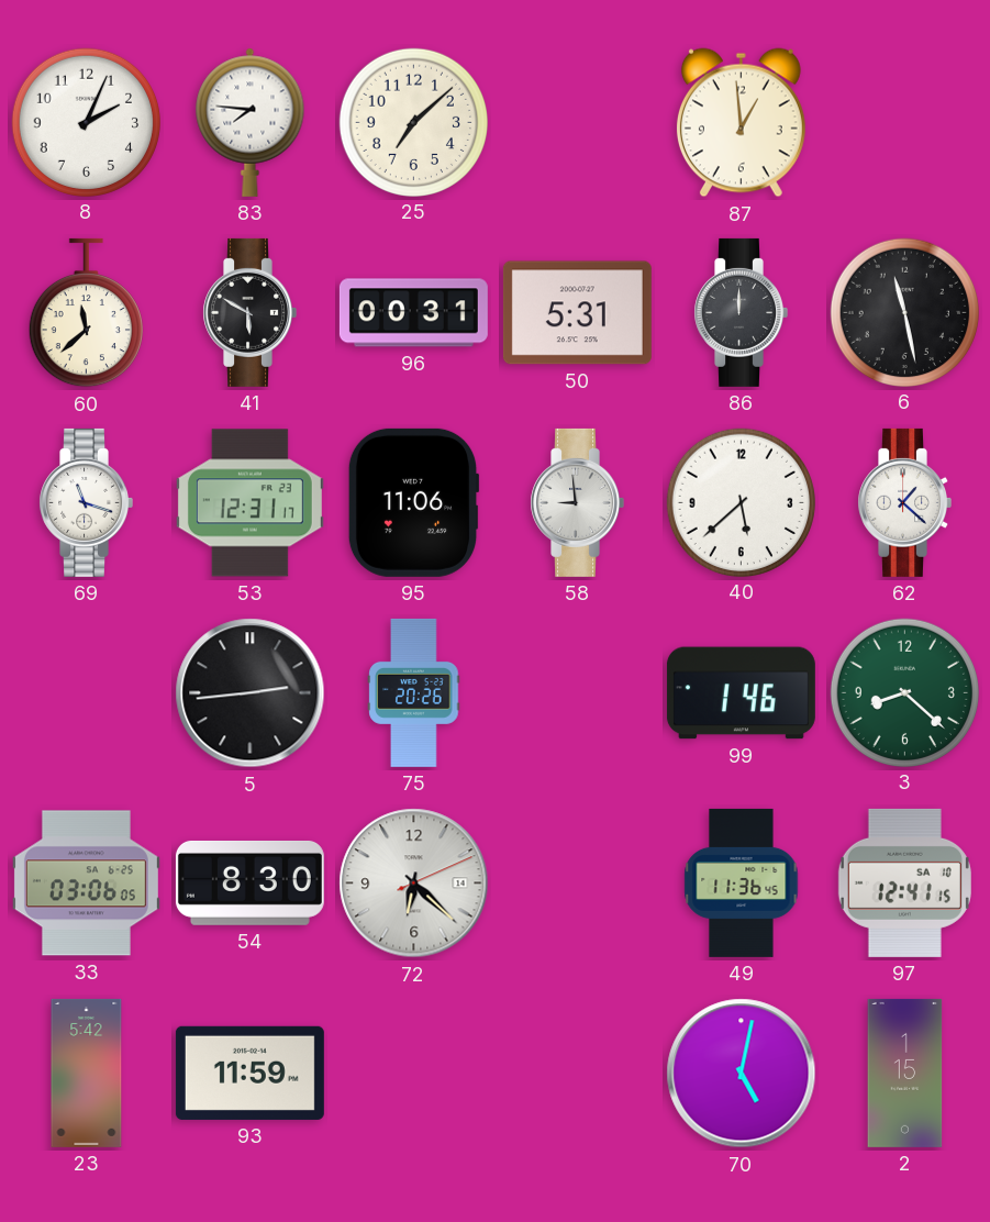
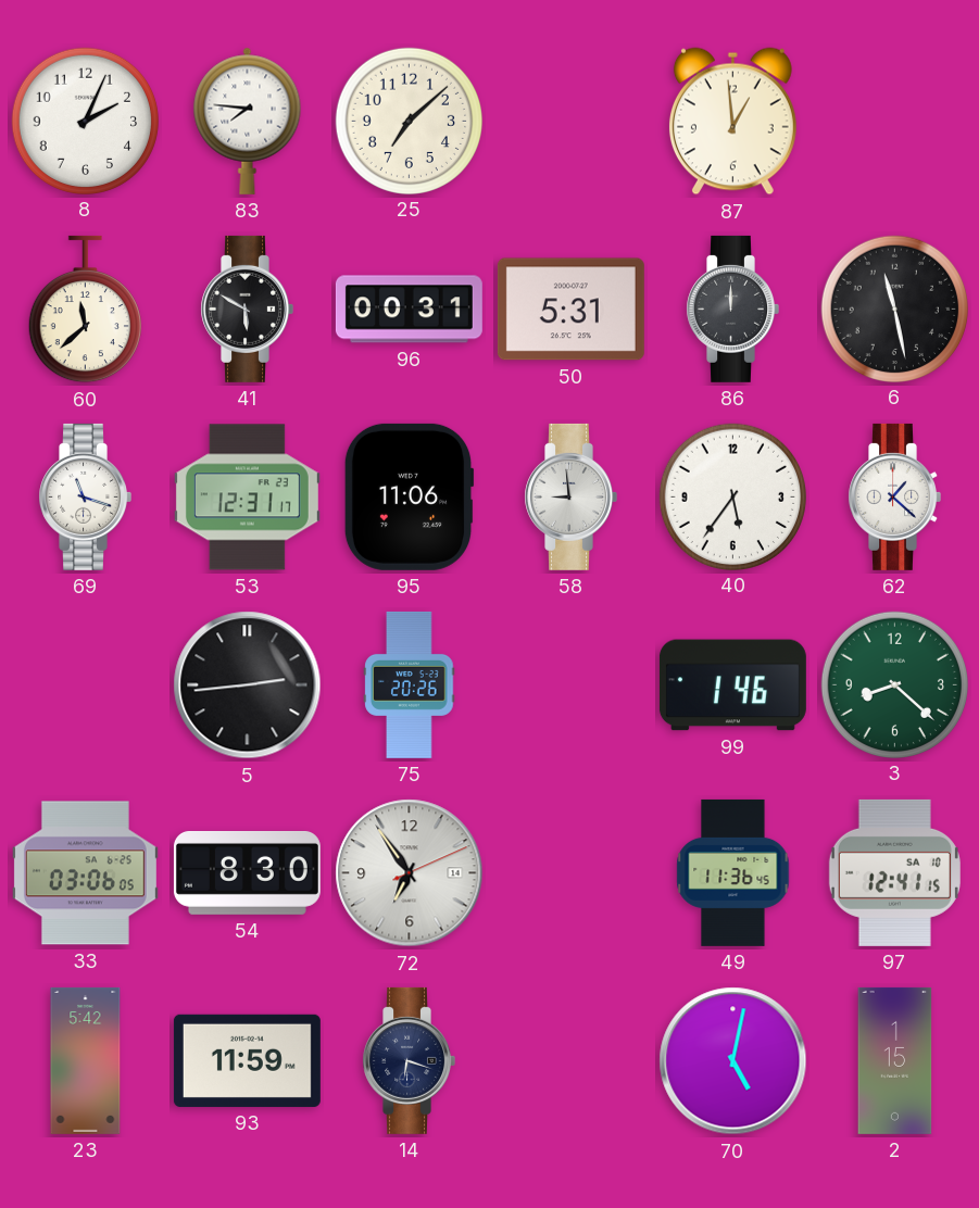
40: 5:38 -> 5:36
72: 6:22 -> 6:54
14: none -> 6:18
